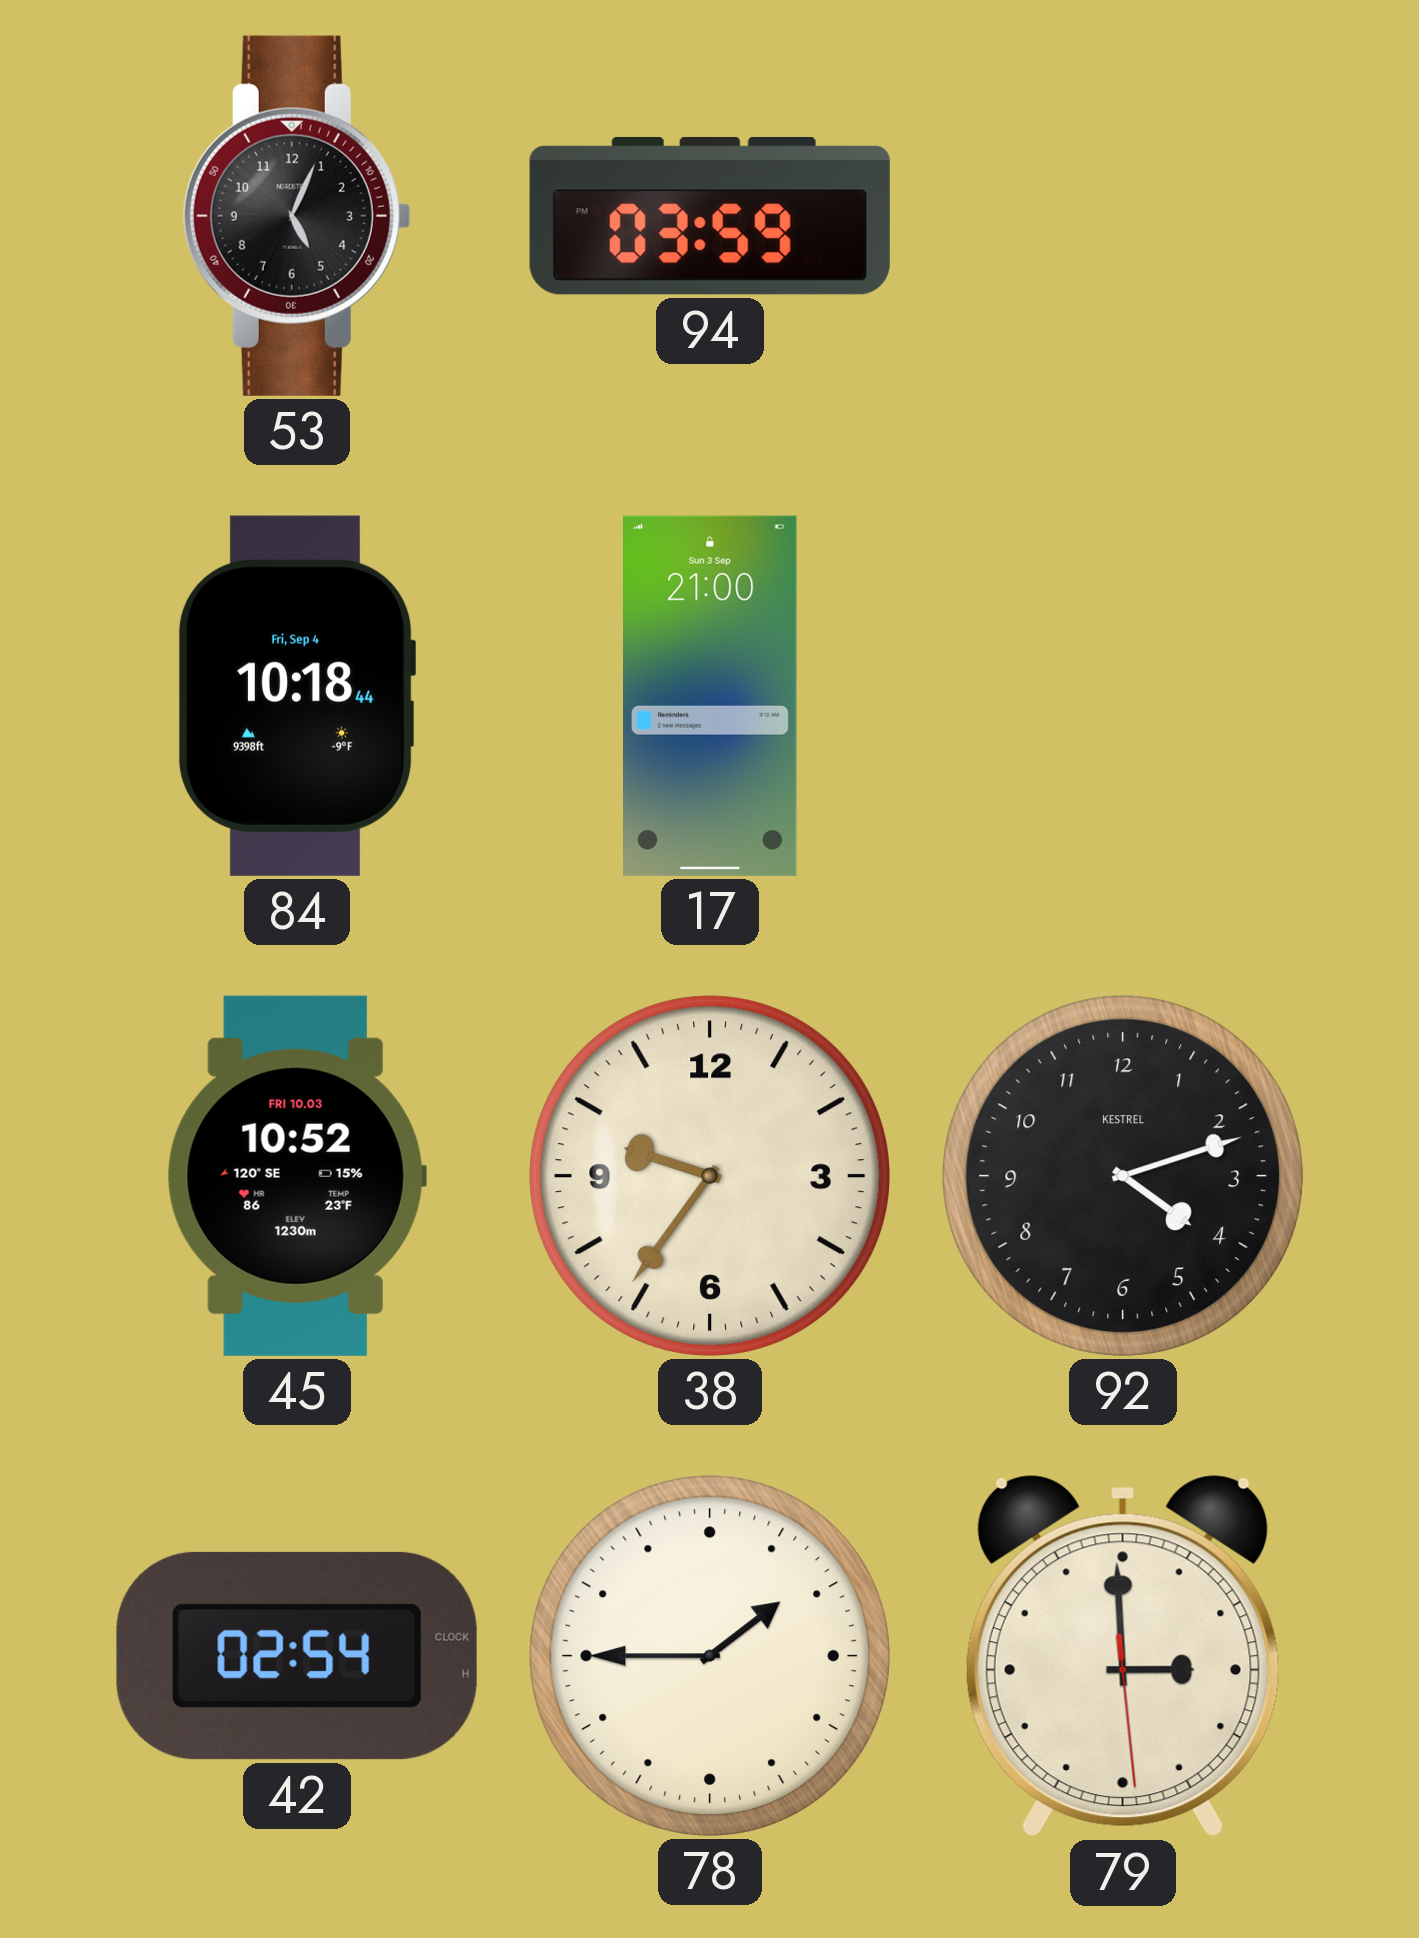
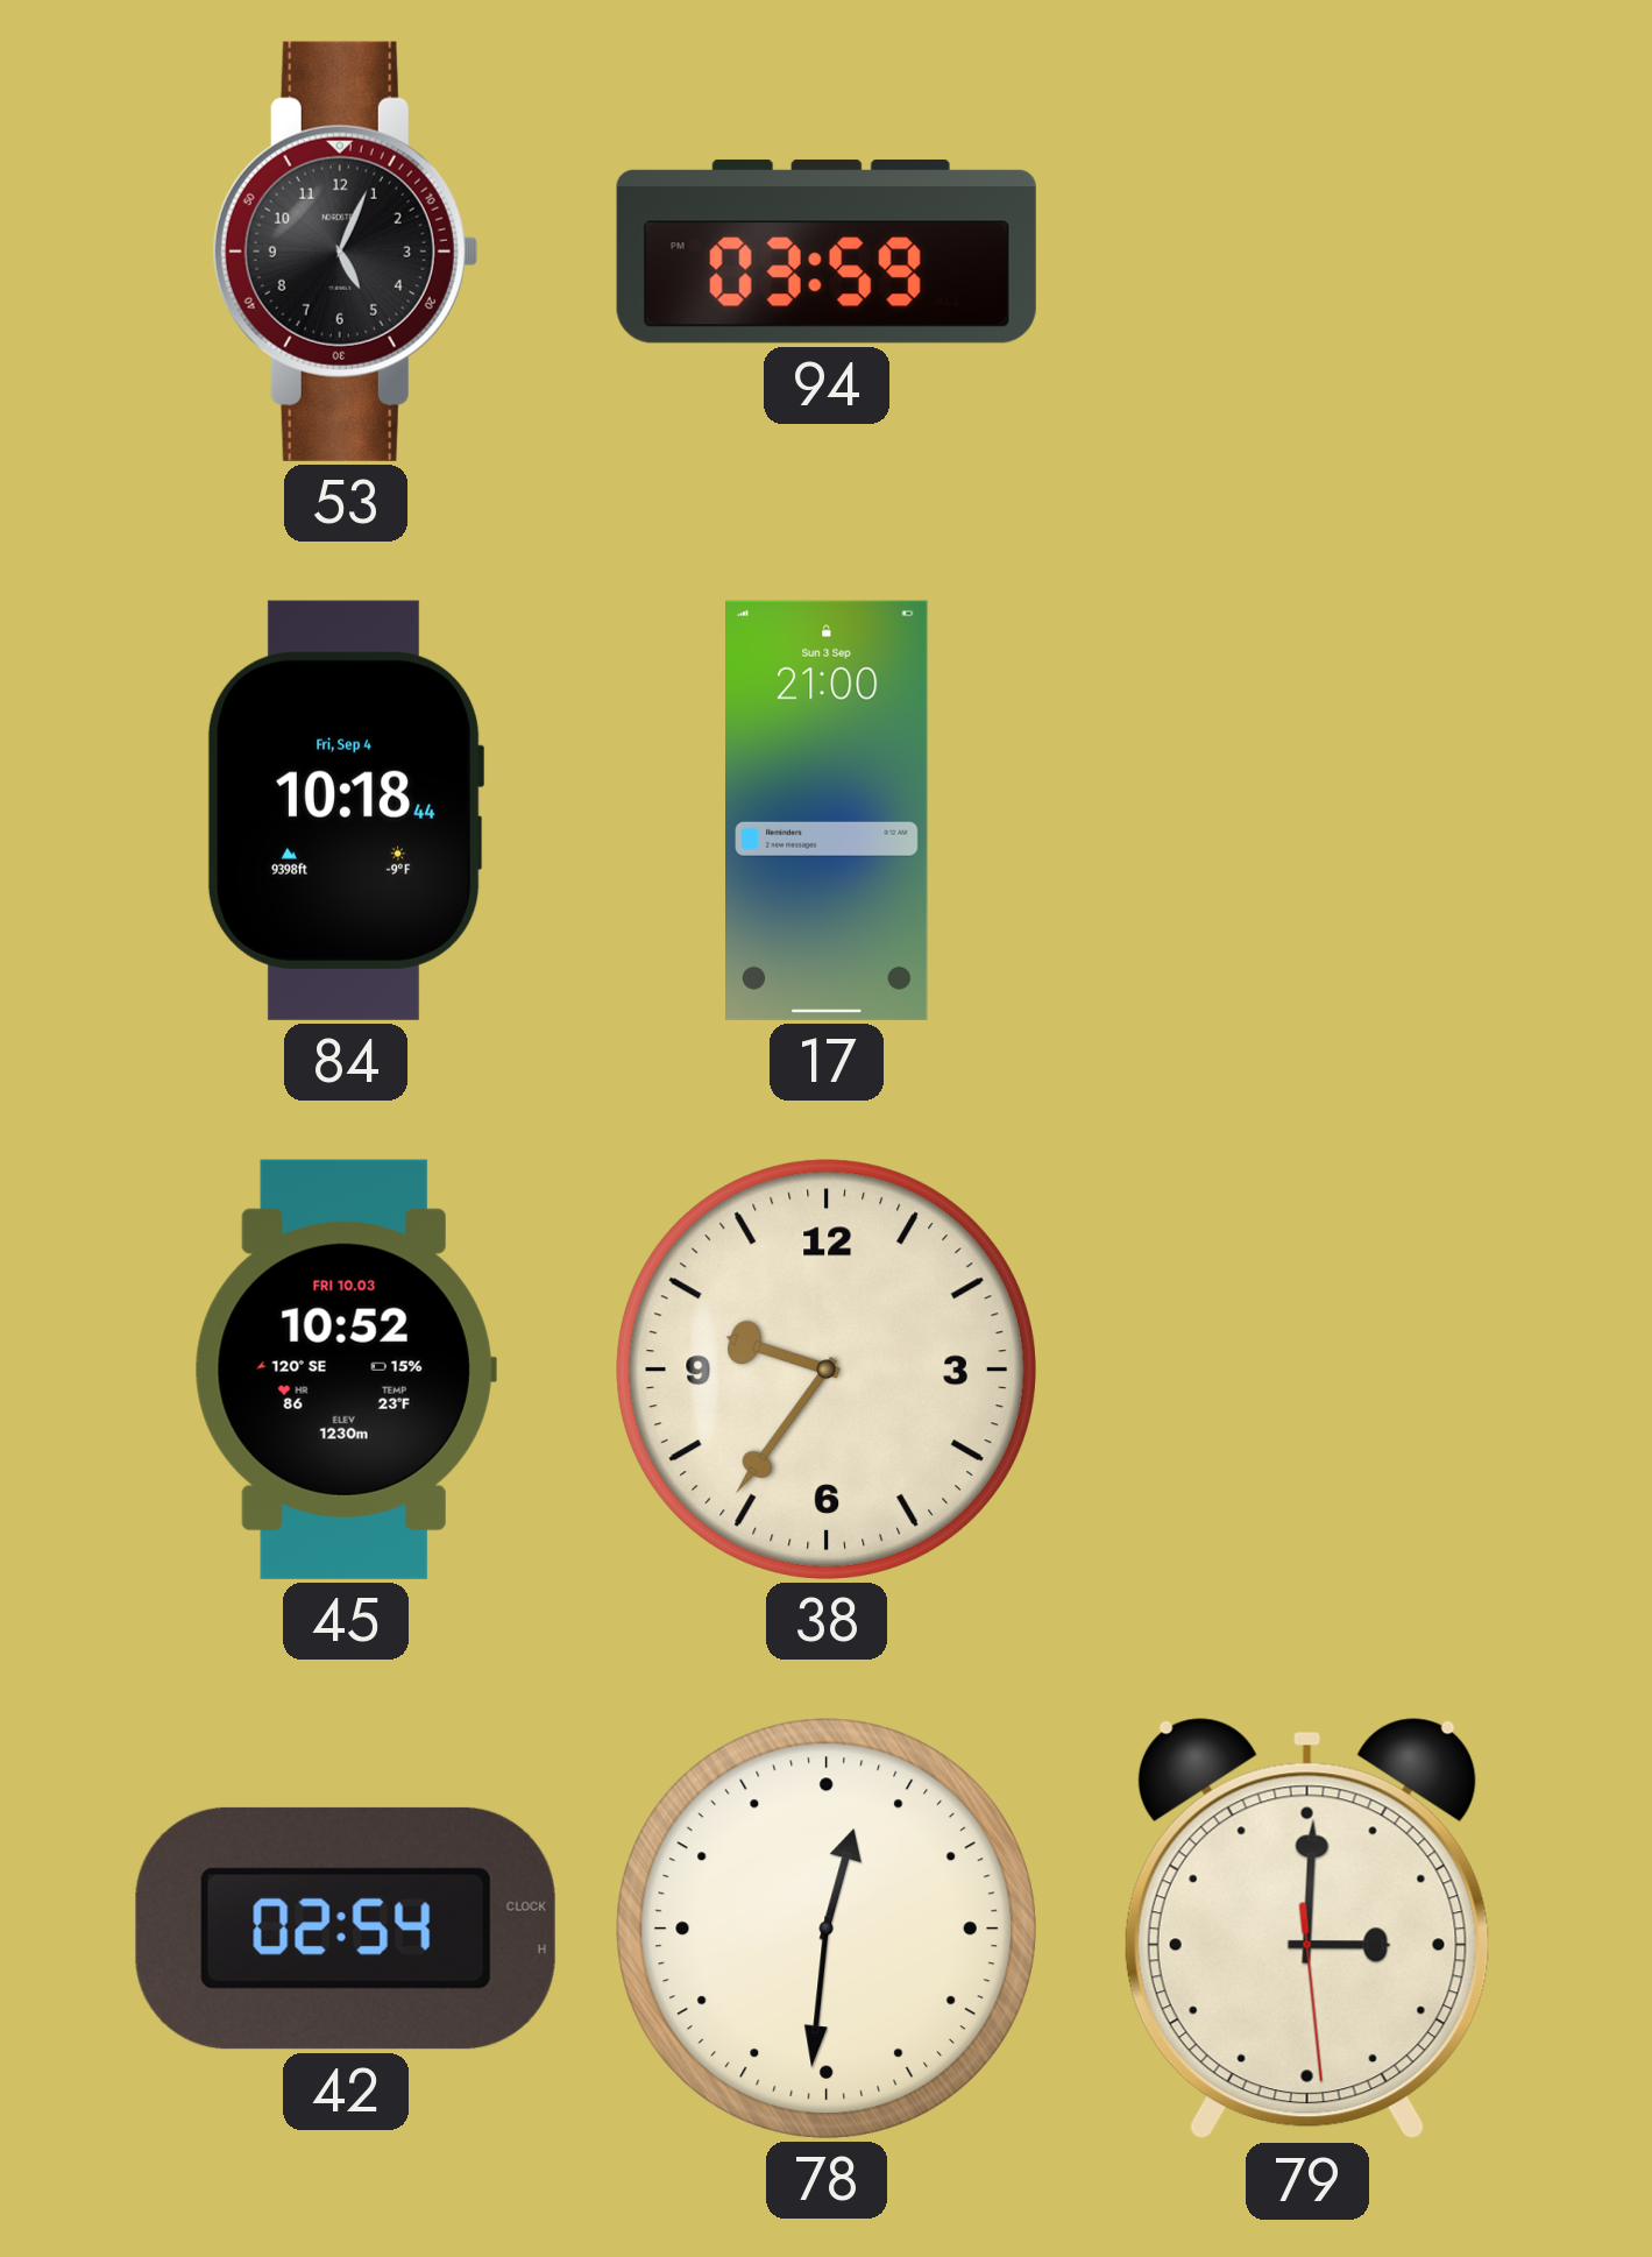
92: 4:12 -> none
78: 1:45 -> 12:31
79: 2:59 -> 3:00
